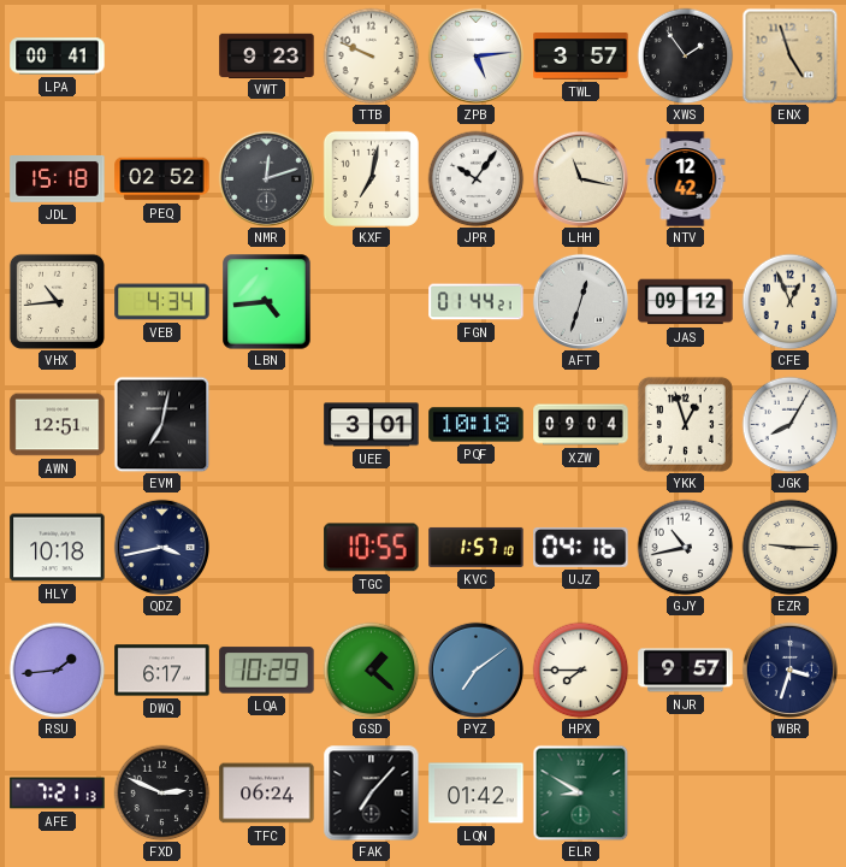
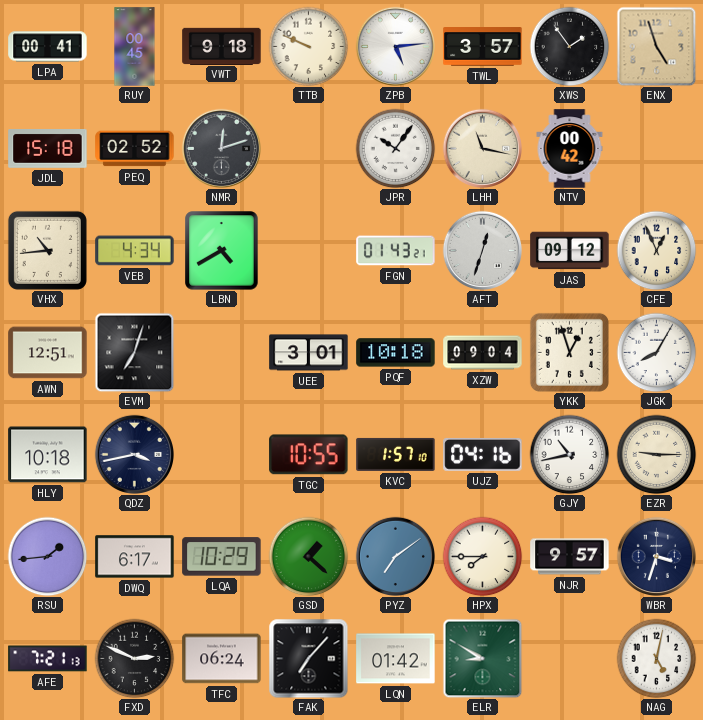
RUY: none -> 00:45
VWT: 9:23 -> 9:18
KXF: 7:02 -> none
NTV: 12:42 -> 00:42
LBN: 4:44 -> 4:40
FGN: 01:44 -> 01:43
EVM: 7:02 -> 7:03
NAG: none -> 5:02
